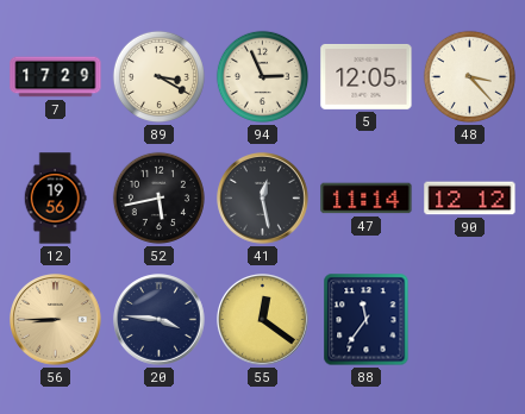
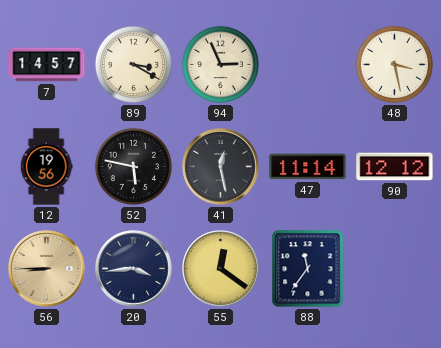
7: 17:29 -> 14:57
5: 12:05 -> none
48: 3:23 -> 3:28
52: 5:43 -> 5:47
20: 3:46 -> 3:44
